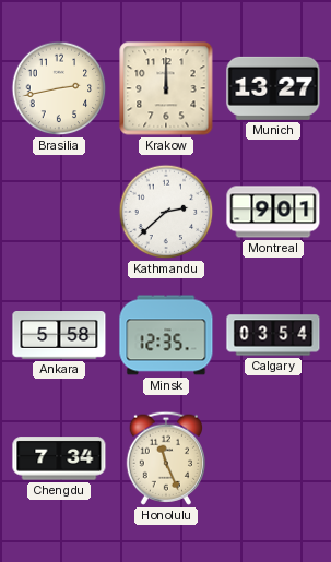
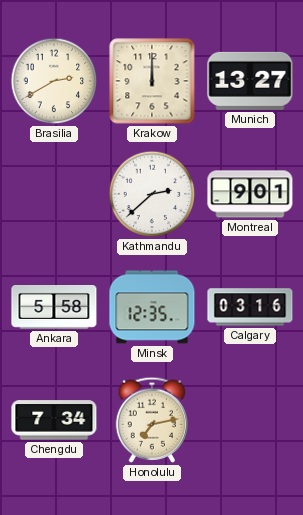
Brasilia: 2:43 -> 2:40
Calgary: 03:54 -> 03:16
Honolulu: 11:26 -> 7:13
